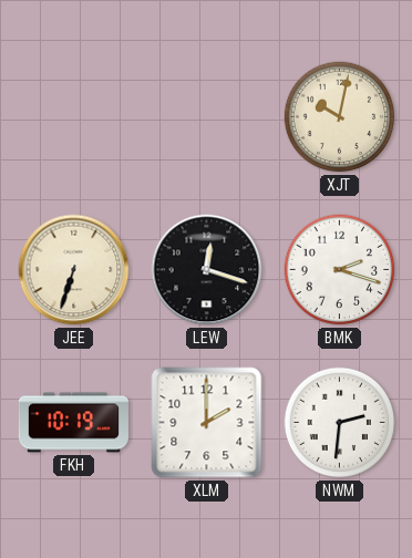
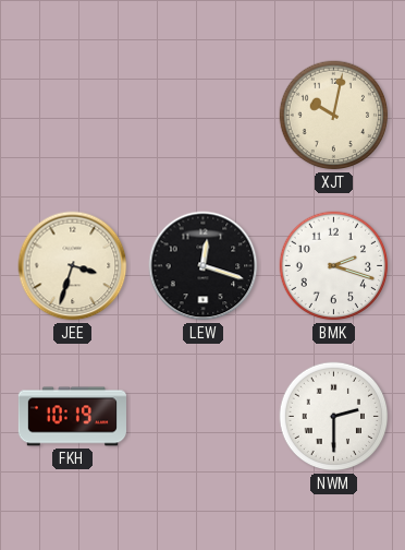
JEE: 6:33 -> 3:33
XLM: 2:00 -> none
NWM: 2:31 -> 2:30
